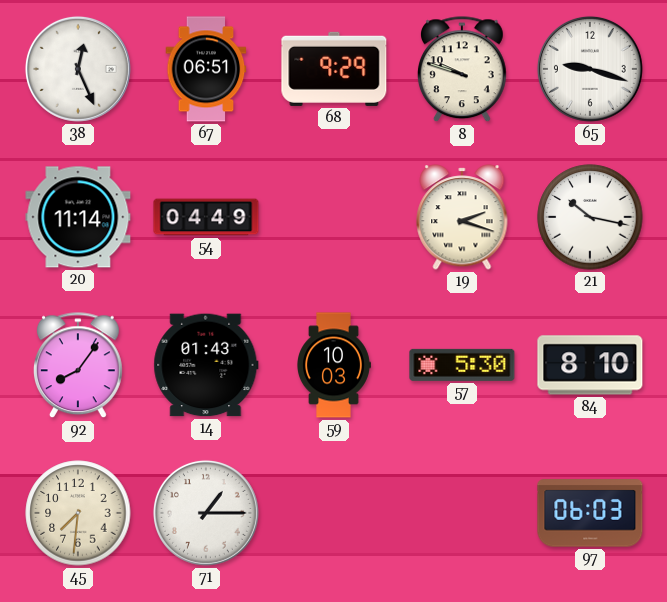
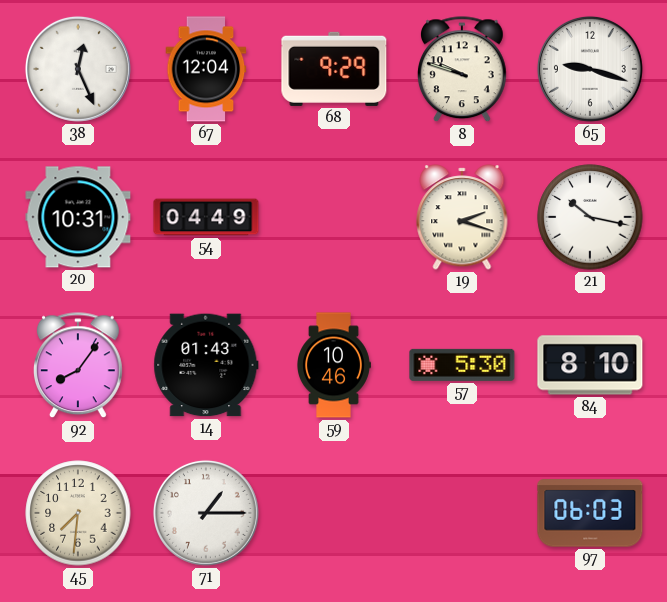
67: 06:51 -> 12:04
20: 11:14 -> 10:31
59: 10:03 -> 10:46
